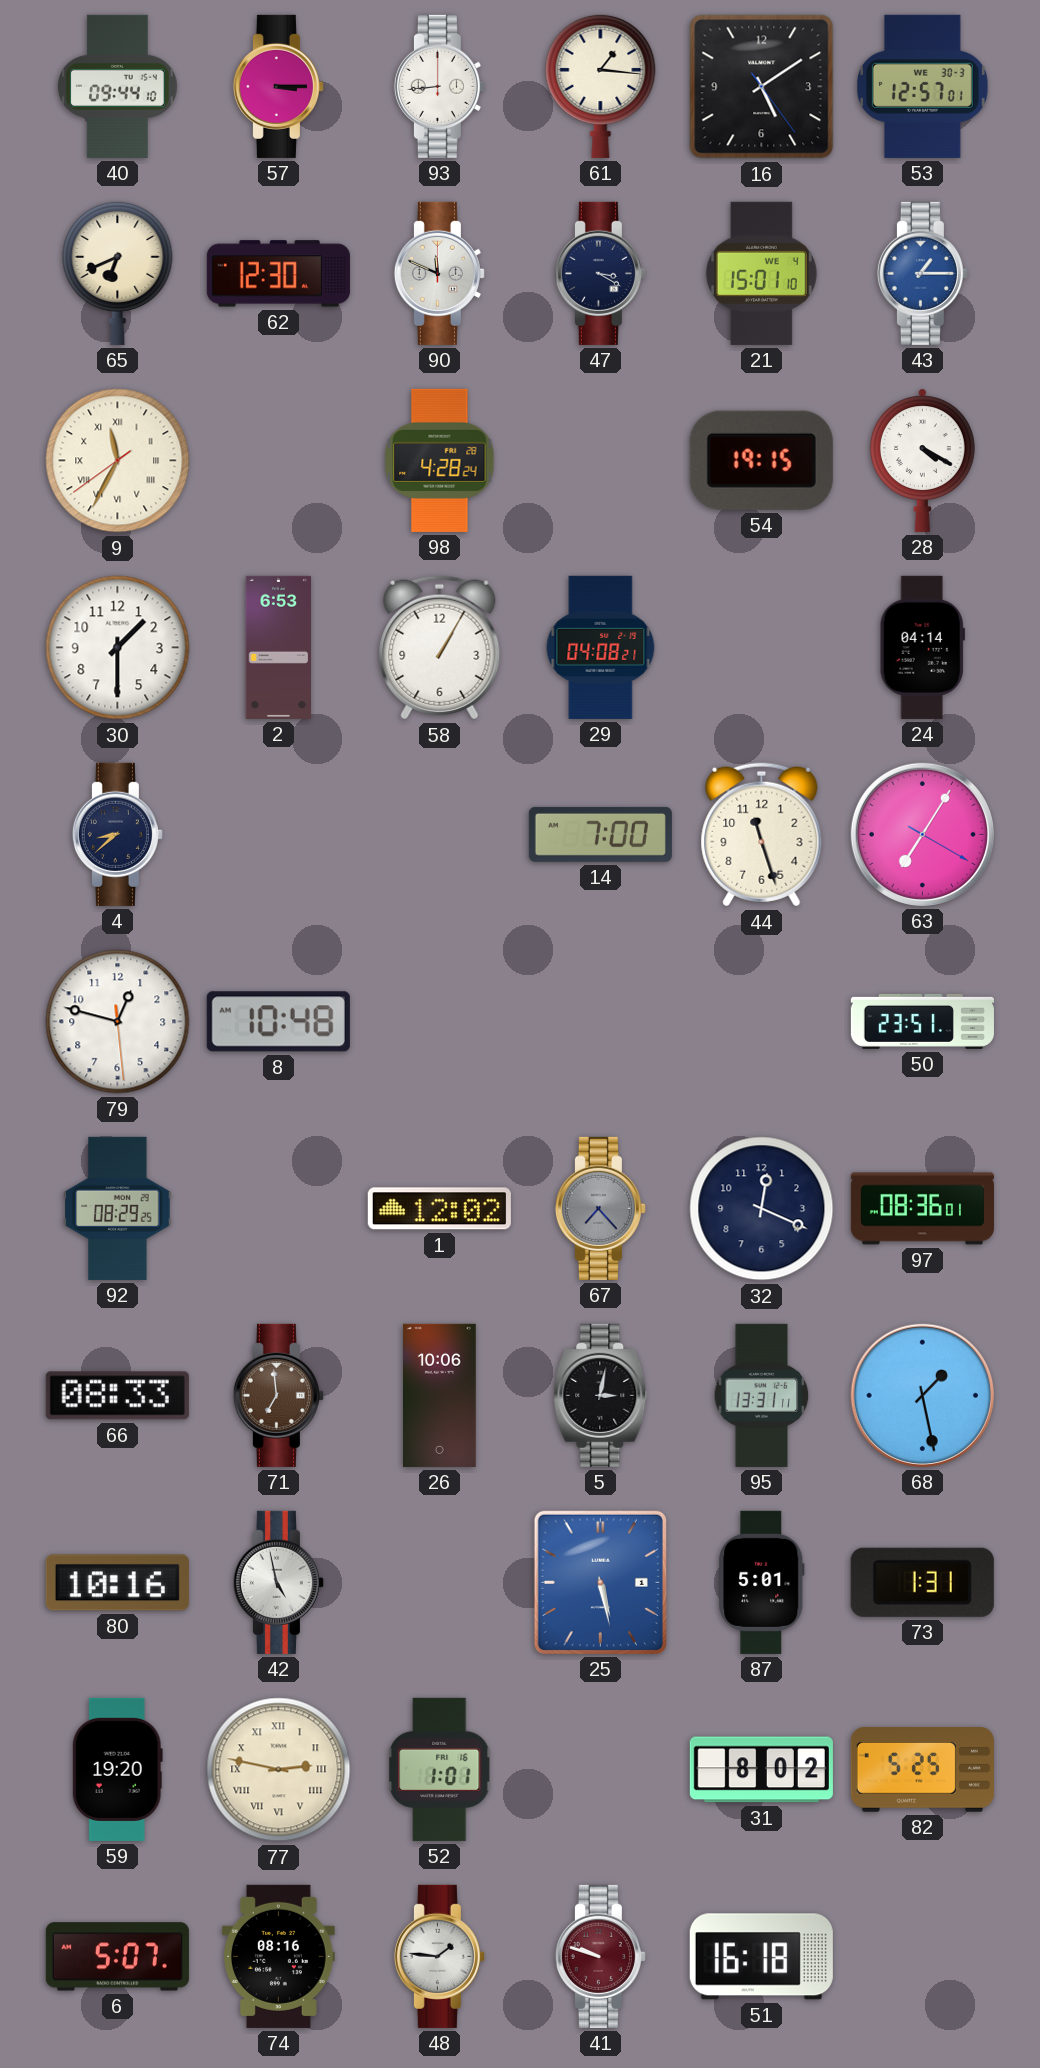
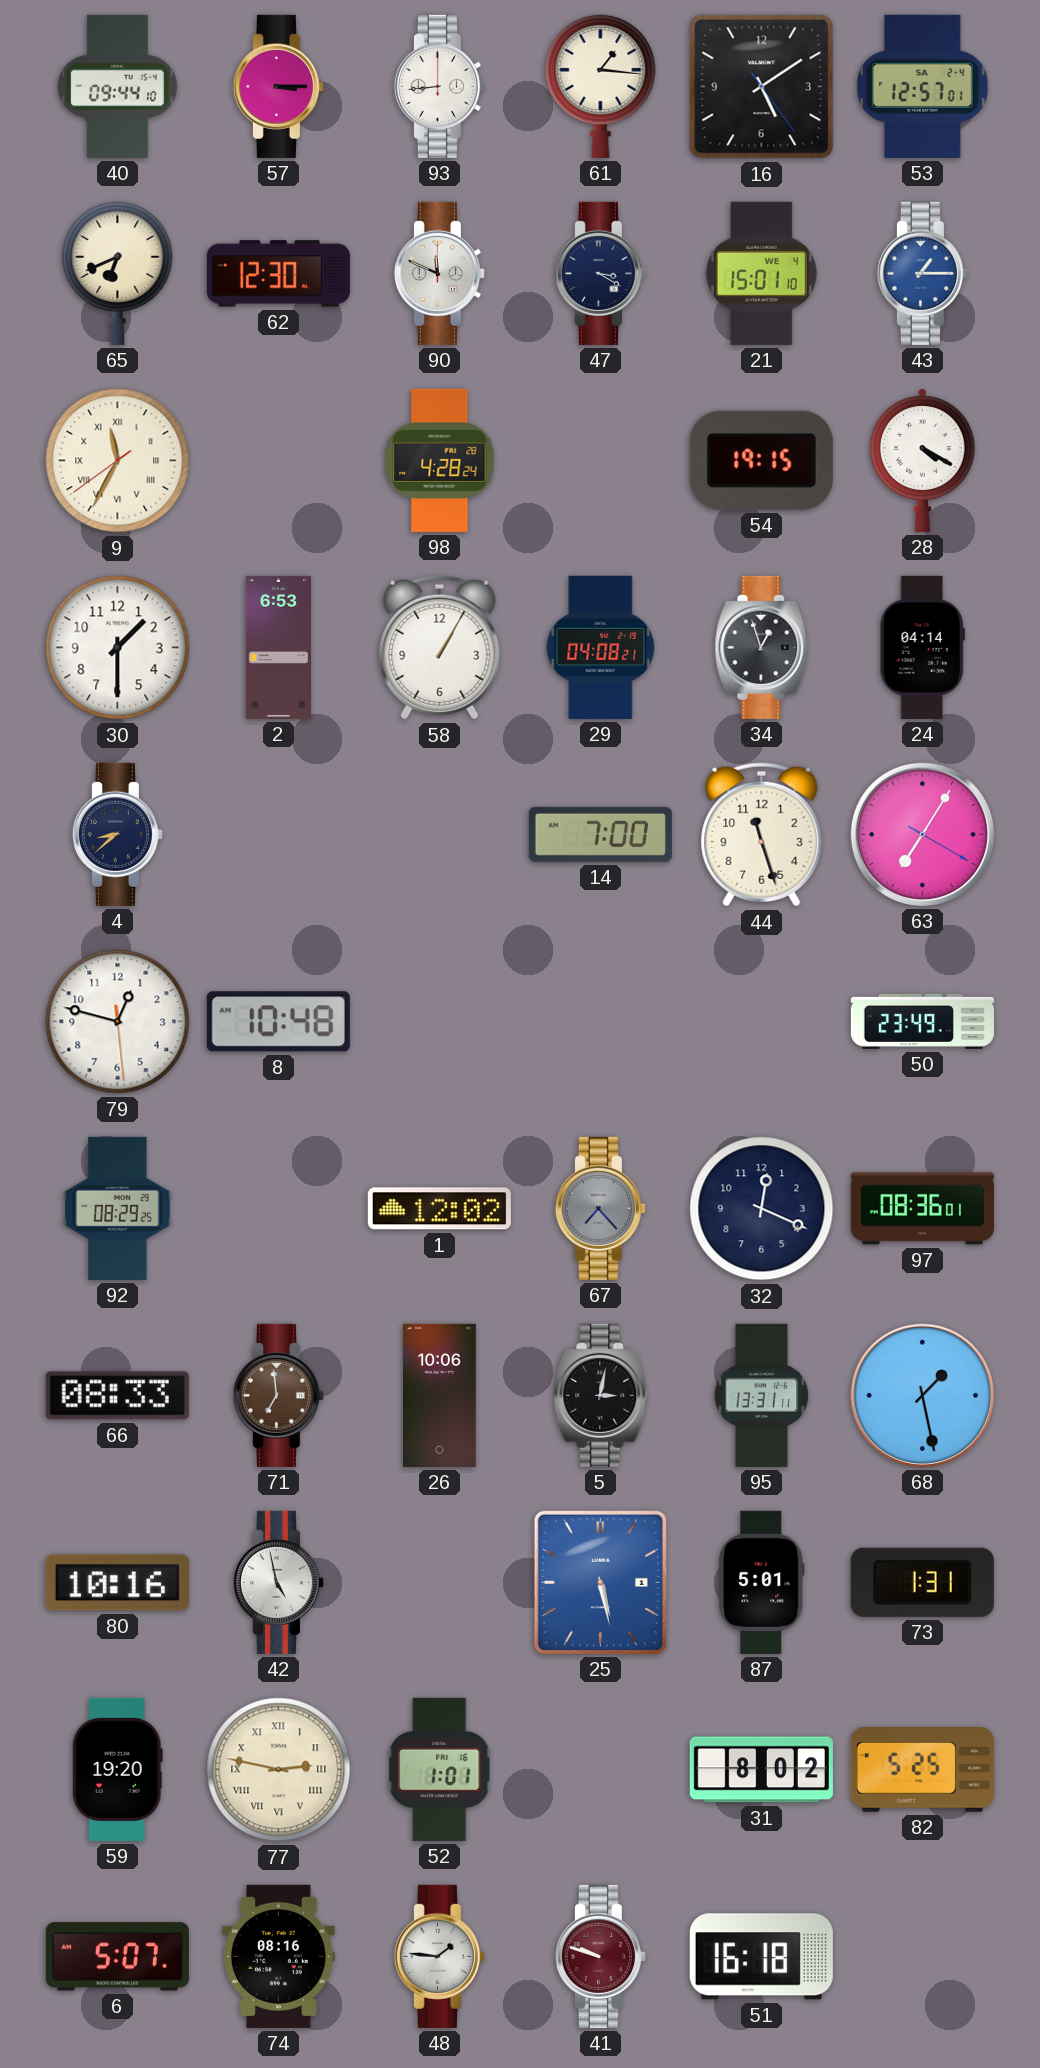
53 date: WE 30-3 -> SA 2-4
34: none -> 12:57
50: 23:51 -> 23:49
